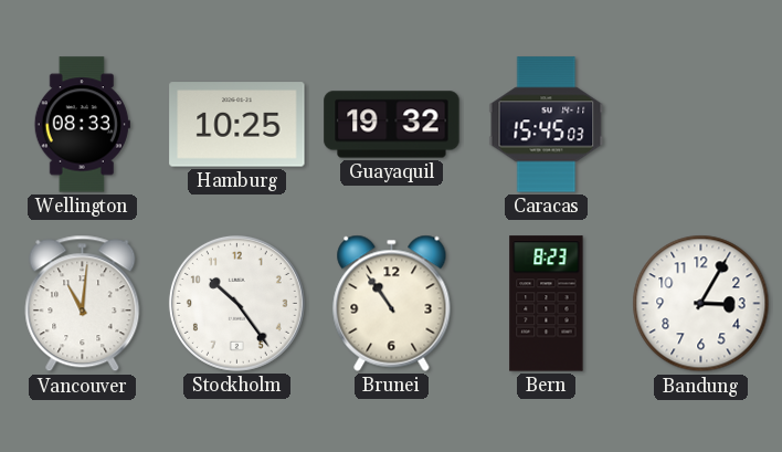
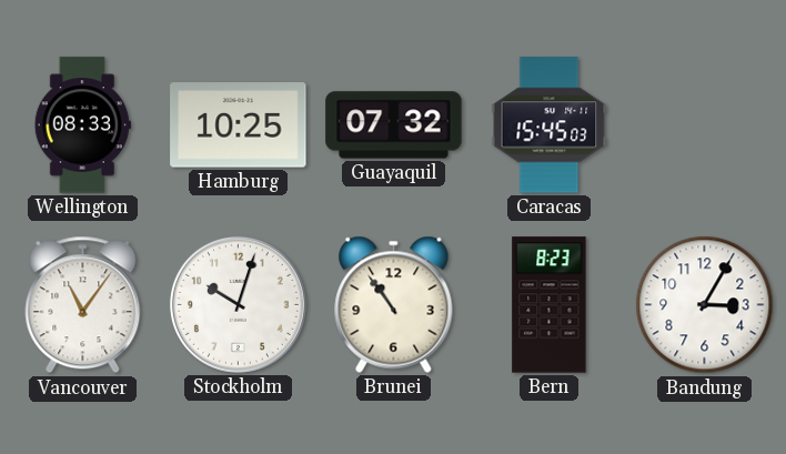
Guayaquil: 19:32 -> 07:32
Vancouver: 11:01 -> 11:06
Stockholm: 10:24 -> 10:03
